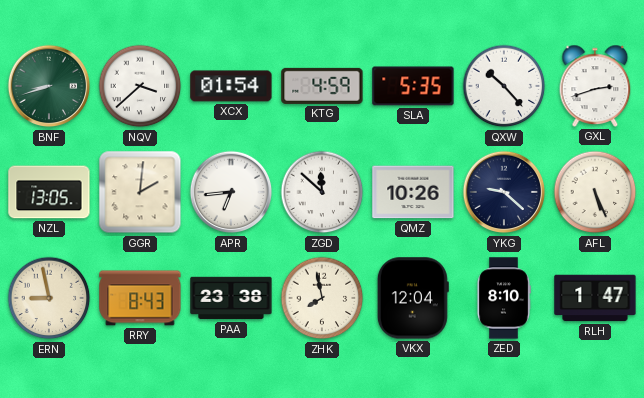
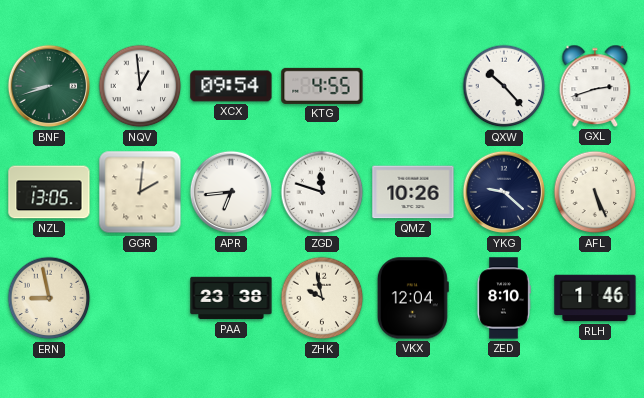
NQV: 3:38 -> 12:59
XCX: 01:54 -> 09:54
KTG: 4:59 -> 4:55
SLA: 5:35 -> none
ZGD: 11:52 -> 11:48
RRY: 8:43 -> none
ZHK: 7:58 -> 9:58
RLH: 1:47 -> 1:46
